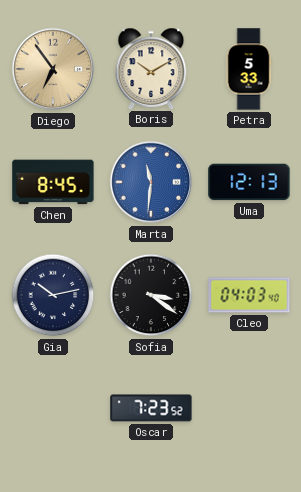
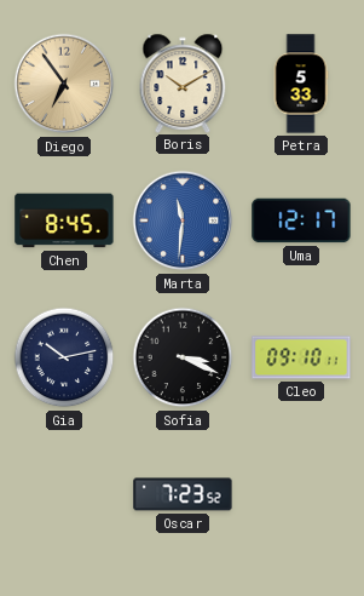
Uma: 12:13 -> 12:17
Sofia: 3:21 -> 3:19
Cleo: 04:03 -> 09:10
